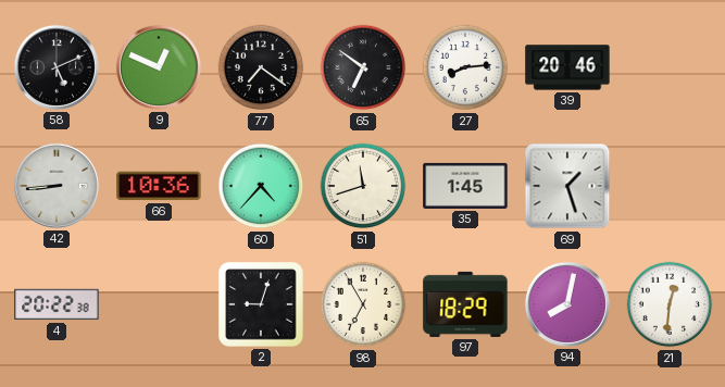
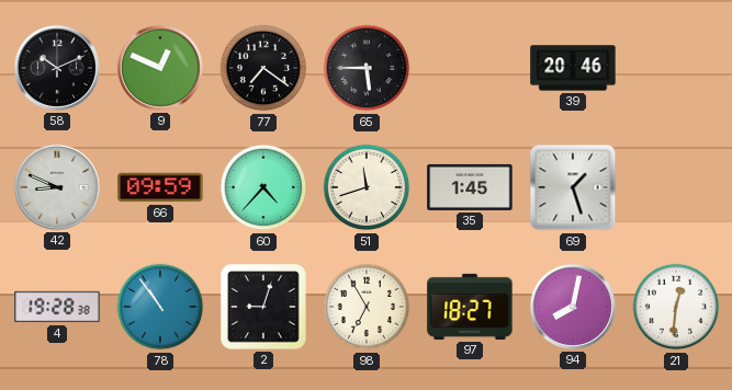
58: 5:11 -> 10:11
65: 6:51 -> 5:45
27: 8:14 -> none
42: 8:44 -> 8:49
66: 10:36 -> 09:59
4: 20:22 -> 19:28
78: none -> 10:54
97: 18:29 -> 18:27
